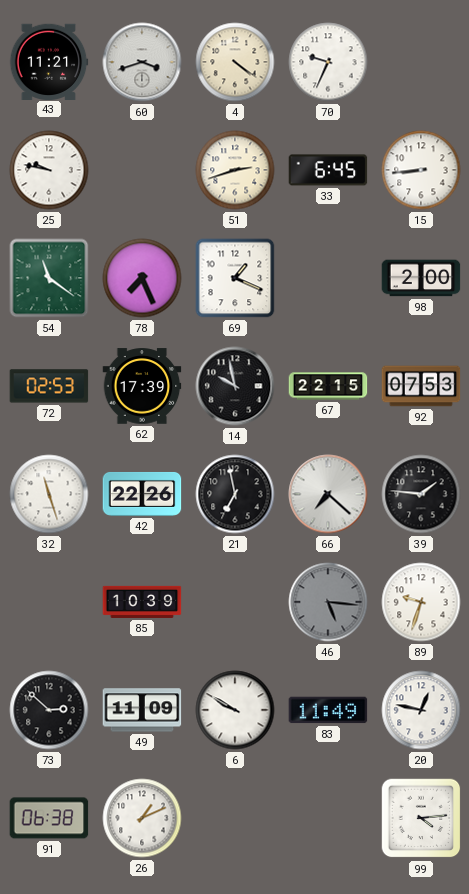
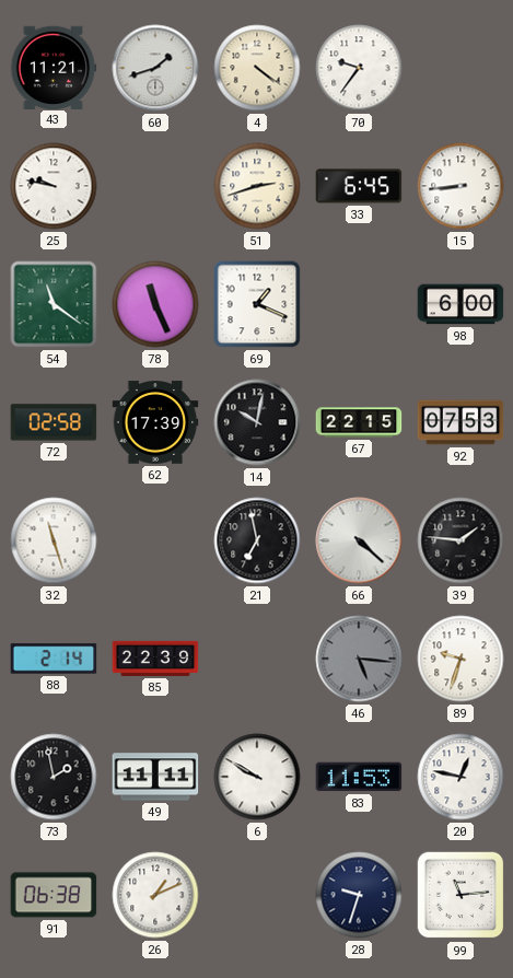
60: 3:42 -> 1:42
70: 9:34 -> 9:36
78: 7:26 -> 11:26
98: 2:00 -> 6:00
72: 02:53 -> 02:58
14: 9:58 -> 10:02
42: 22:26 -> none
66: 7:22 -> 4:22
88: none -> 2:14
85: 10:39 -> 22:39
73: 2:52 -> 1:58
49: 11:09 -> 11:11
83: 11:49 -> 11:53
28: none -> 9:33
99: 4:14 -> 11:14
